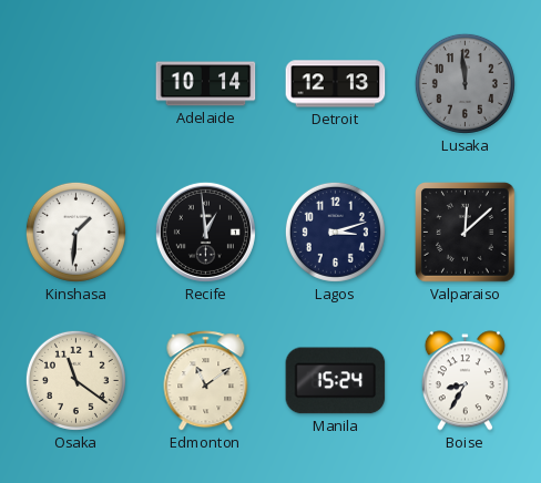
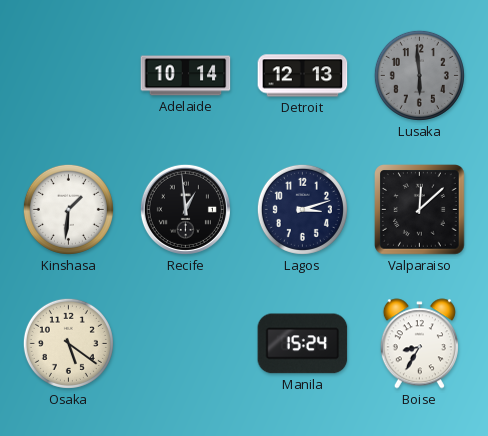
Lusaka: 11:59 -> 5:59
Osaka: 11:21 -> 5:21
Edmonton: 11:09 -> none
